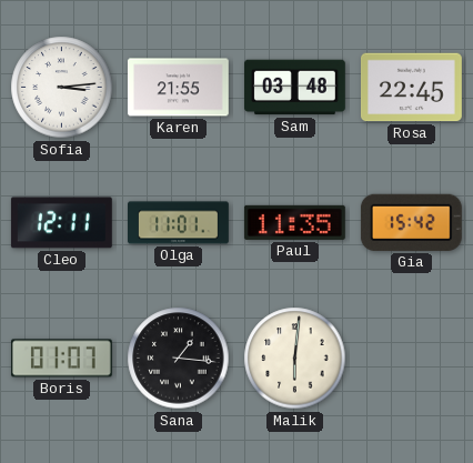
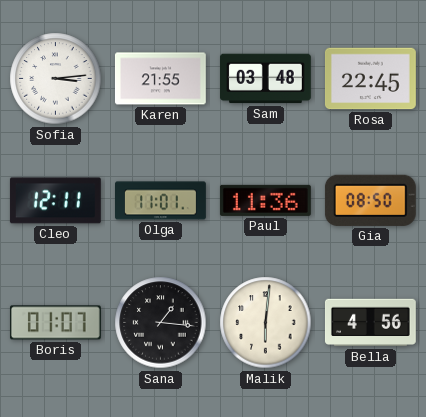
Paul: 11:35 -> 11:36
Gia: 15:42 -> 08:50
Bella: none -> 4:56
